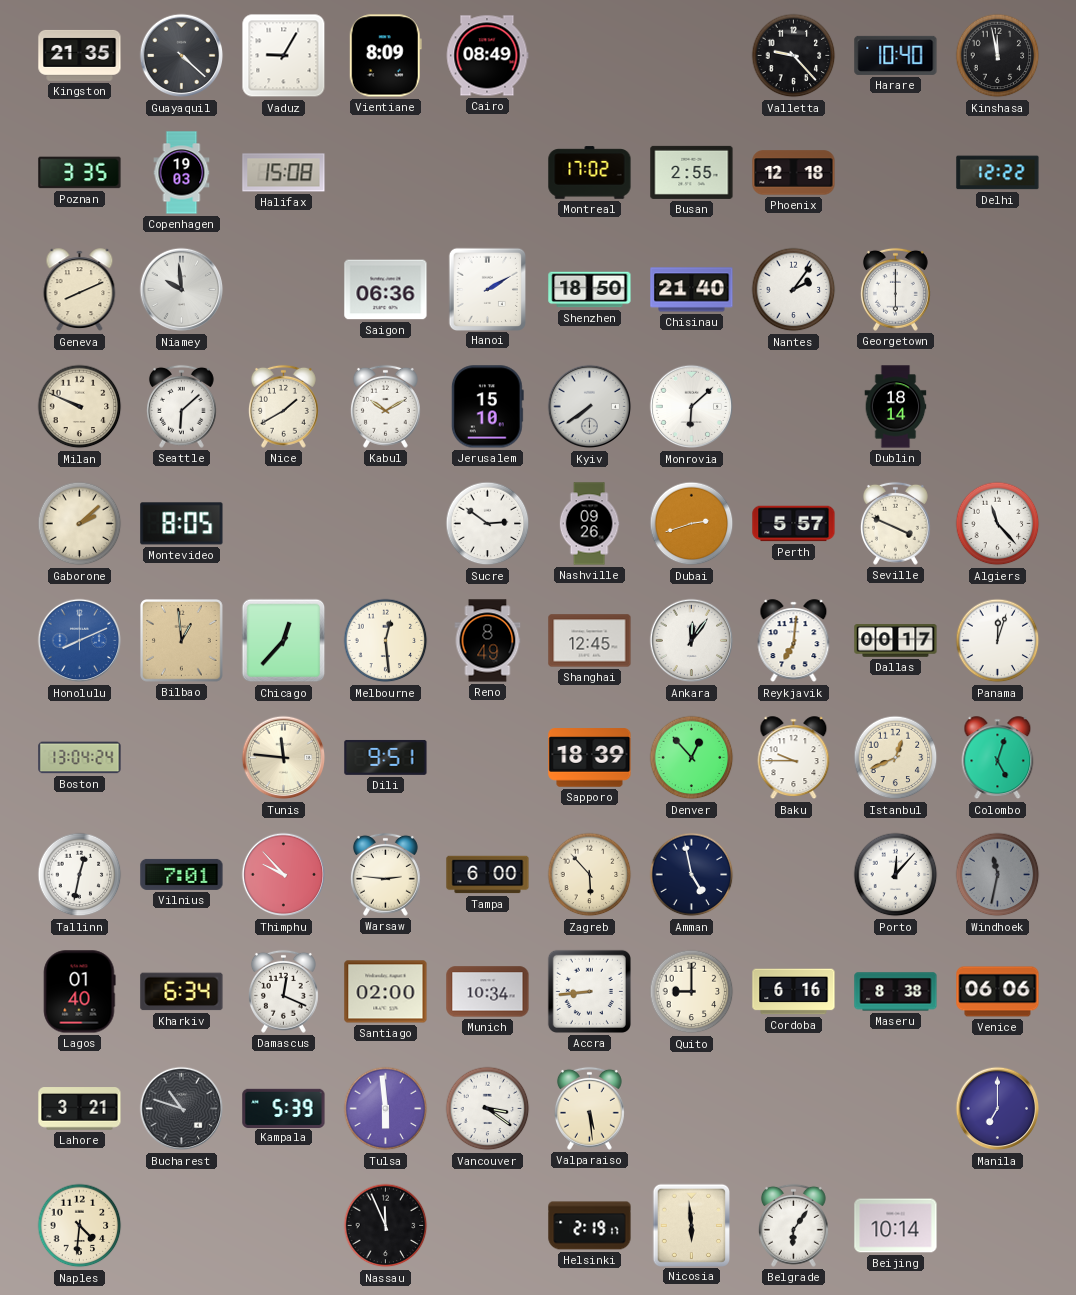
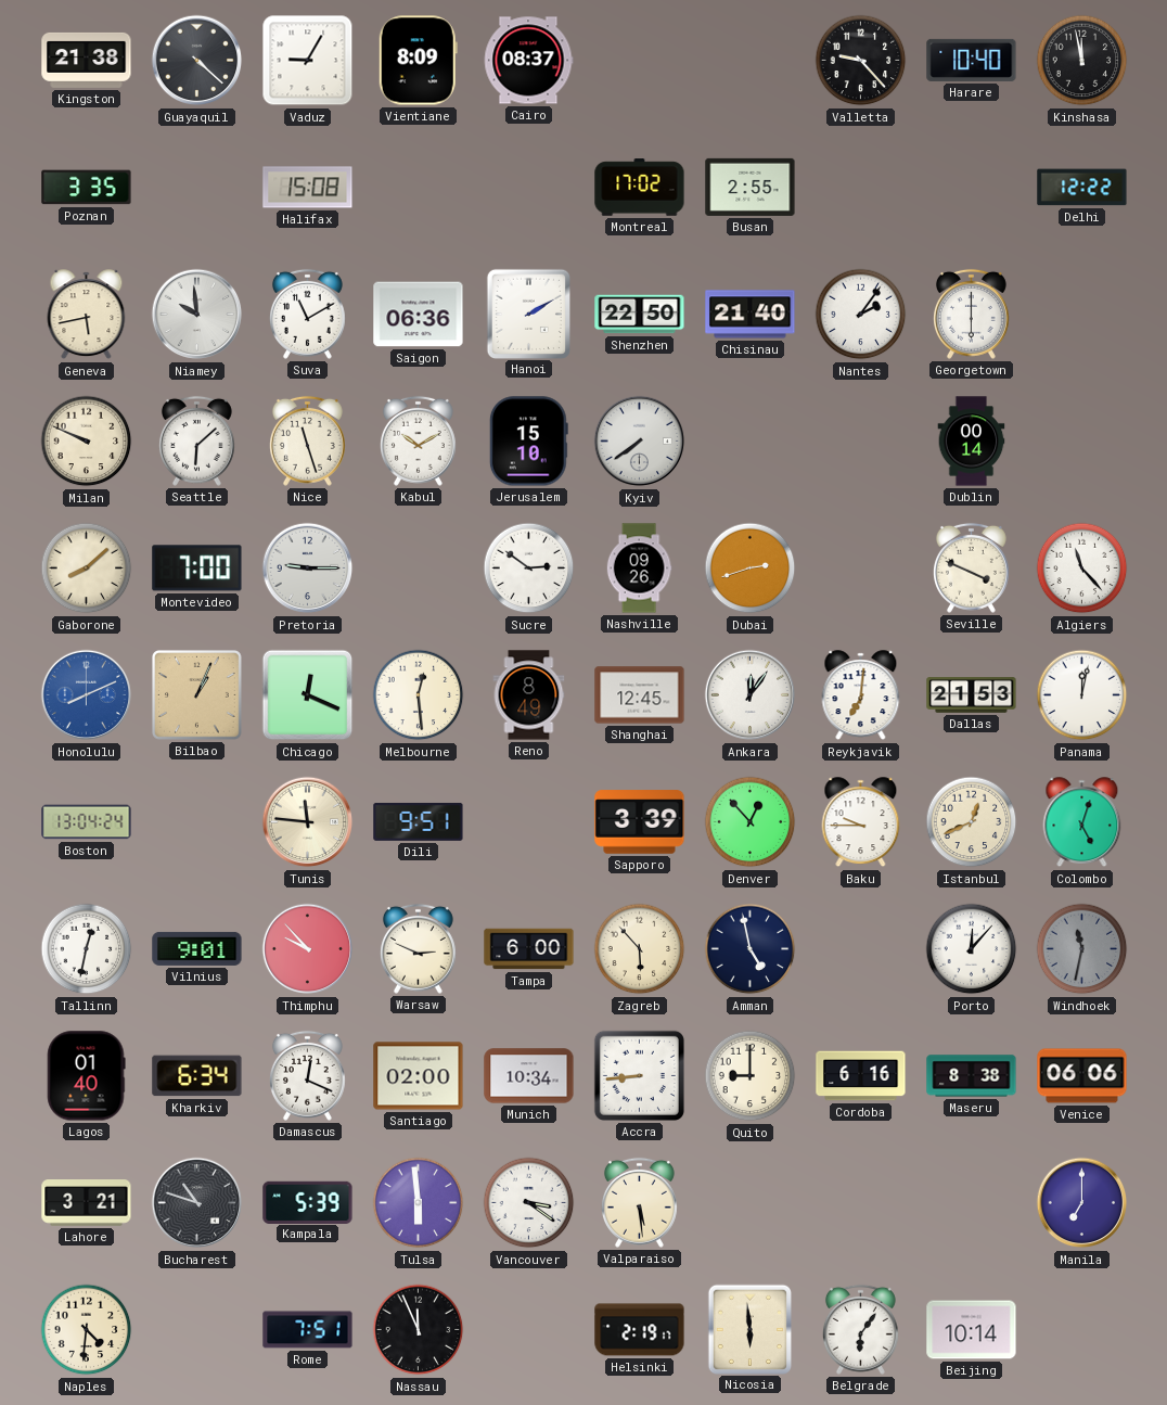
Kingston: 21:35 -> 21:38
Cairo: 08:49 -> 08:37
Copenhagen: 19:03 -> none
Phoenix: 12:18 -> none
Geneva: 8:11 -> 5:43
Suva: none -> 11:10
Shenzhen: 18:50 -> 22:50
Nice: 1:40 -> 11:27
Monrovia: 6:08 -> none
Dublin: 18:14 -> 00:14
Gaborone: 2:08 -> 8:08
Montevideo: 8:05 -> 7:00
Pretoria: none -> 9:15
Perth: 5:57 -> none
Bilbao: 12:59 -> 1:04
Chicago: 12:37 -> 12:19
Dallas: 00:17 -> 21:53
Panama: 12:03 -> 12:02
Sapporo: 18:39 -> 3:39
Vilnius: 7:01 -> 9:01
Warsaw: 2:46 -> 2:49
Rome: none -> 7:51
